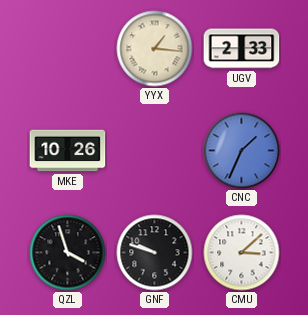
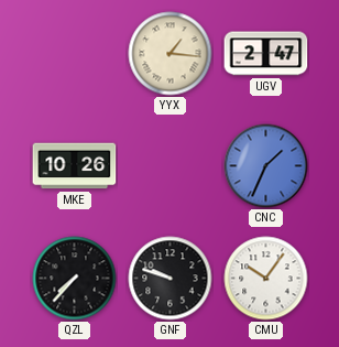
UGV: 2:33 -> 2:47
QZL: 3:57 -> 7:37
CMU: 3:08 -> 10:06
